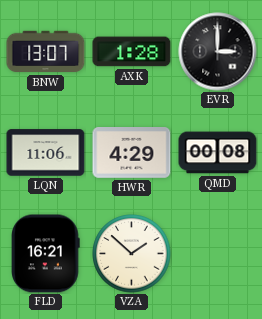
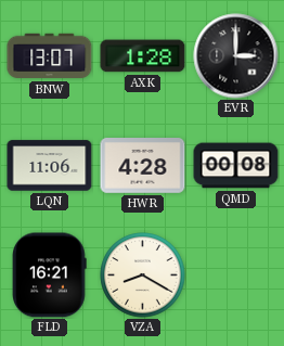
HWR: 4:29 -> 4:28
VZA: 1:52 -> 8:20
